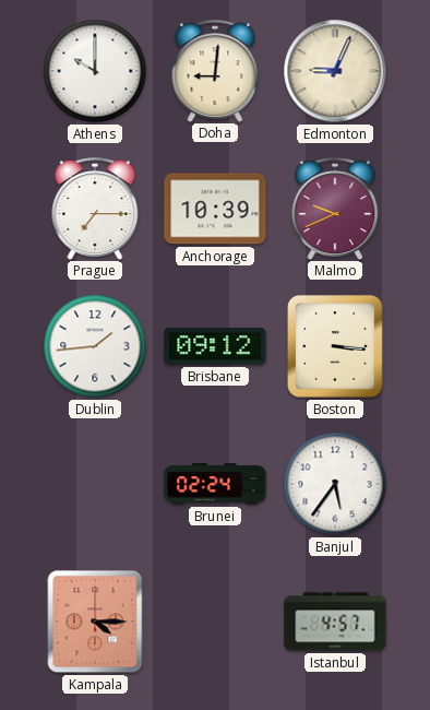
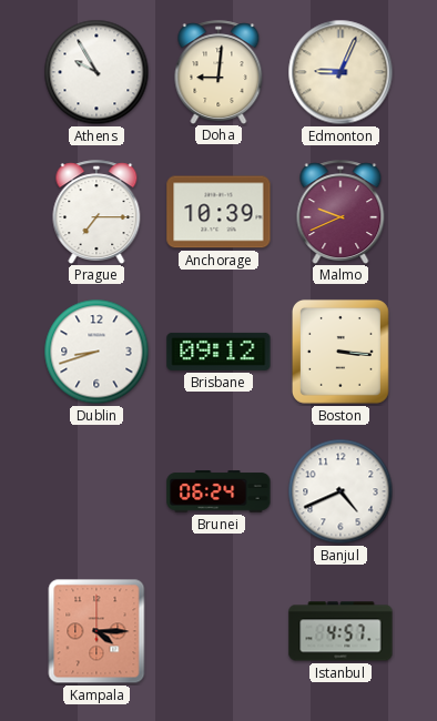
Athens: 10:00 -> 9:55
Dublin: 1:44 -> 8:42
Brunei: 02:24 -> 06:24
Banjul: 5:36 -> 4:41
